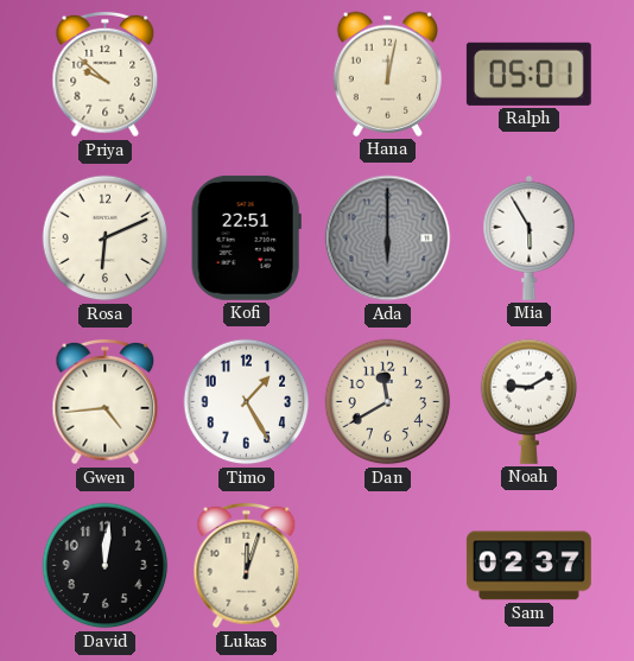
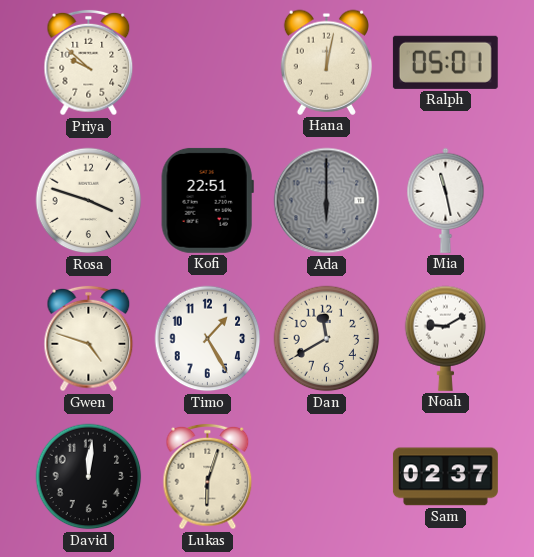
Rosa: 6:11 -> 3:48
Mia: 5:55 -> 11:28
Gwen: 4:44 -> 4:48
Lukas: 12:03 -> 6:03
